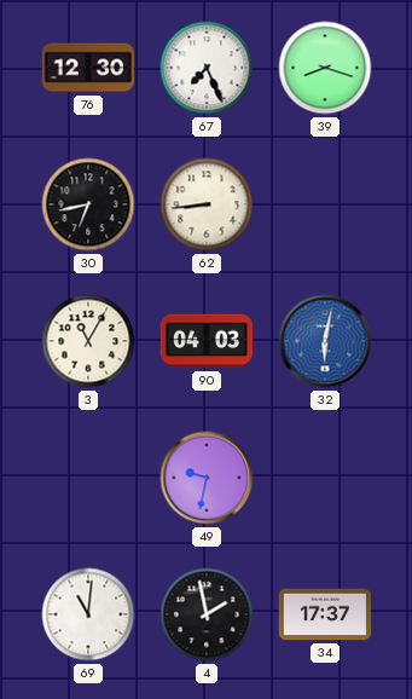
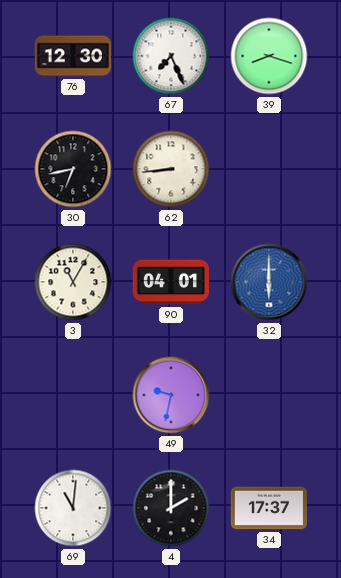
90: 04:03 -> 04:01
32: 6:02 -> 6:00
4: 1:58 -> 2:00
